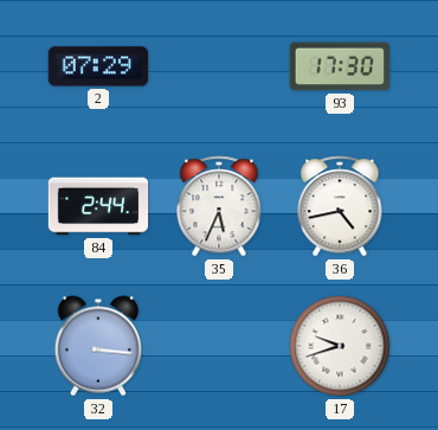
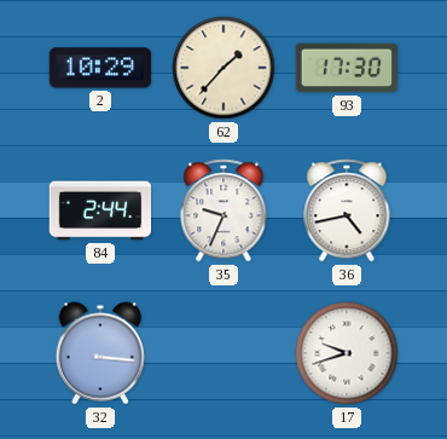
2: 07:29 -> 10:29
62: none -> 1:37
35: 5:34 -> 9:34
